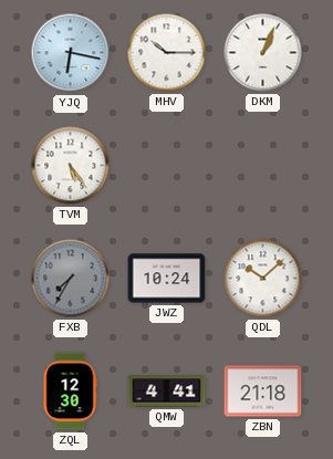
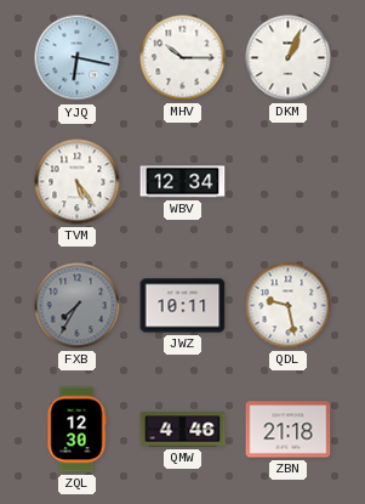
WBV: none -> 12:34
JWZ: 10:24 -> 10:11
QDL: 10:08 -> 9:28
QMW: 4:41 -> 4:46
